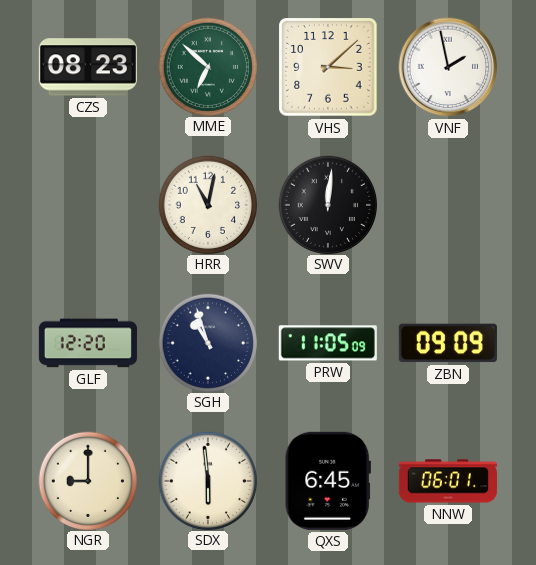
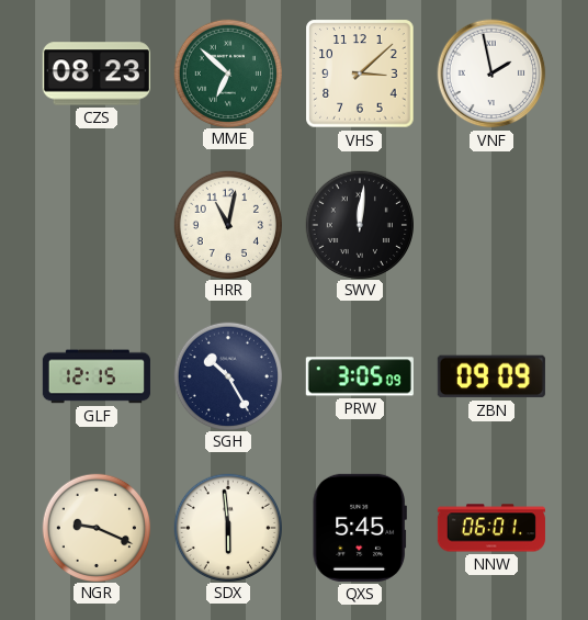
GLF: 12:20 -> 12:15
SGH: 10:57 -> 10:25
PRW: 11:05 -> 3:05
NGR: 9:00 -> 9:19
QXS: 6:45 -> 5:45
